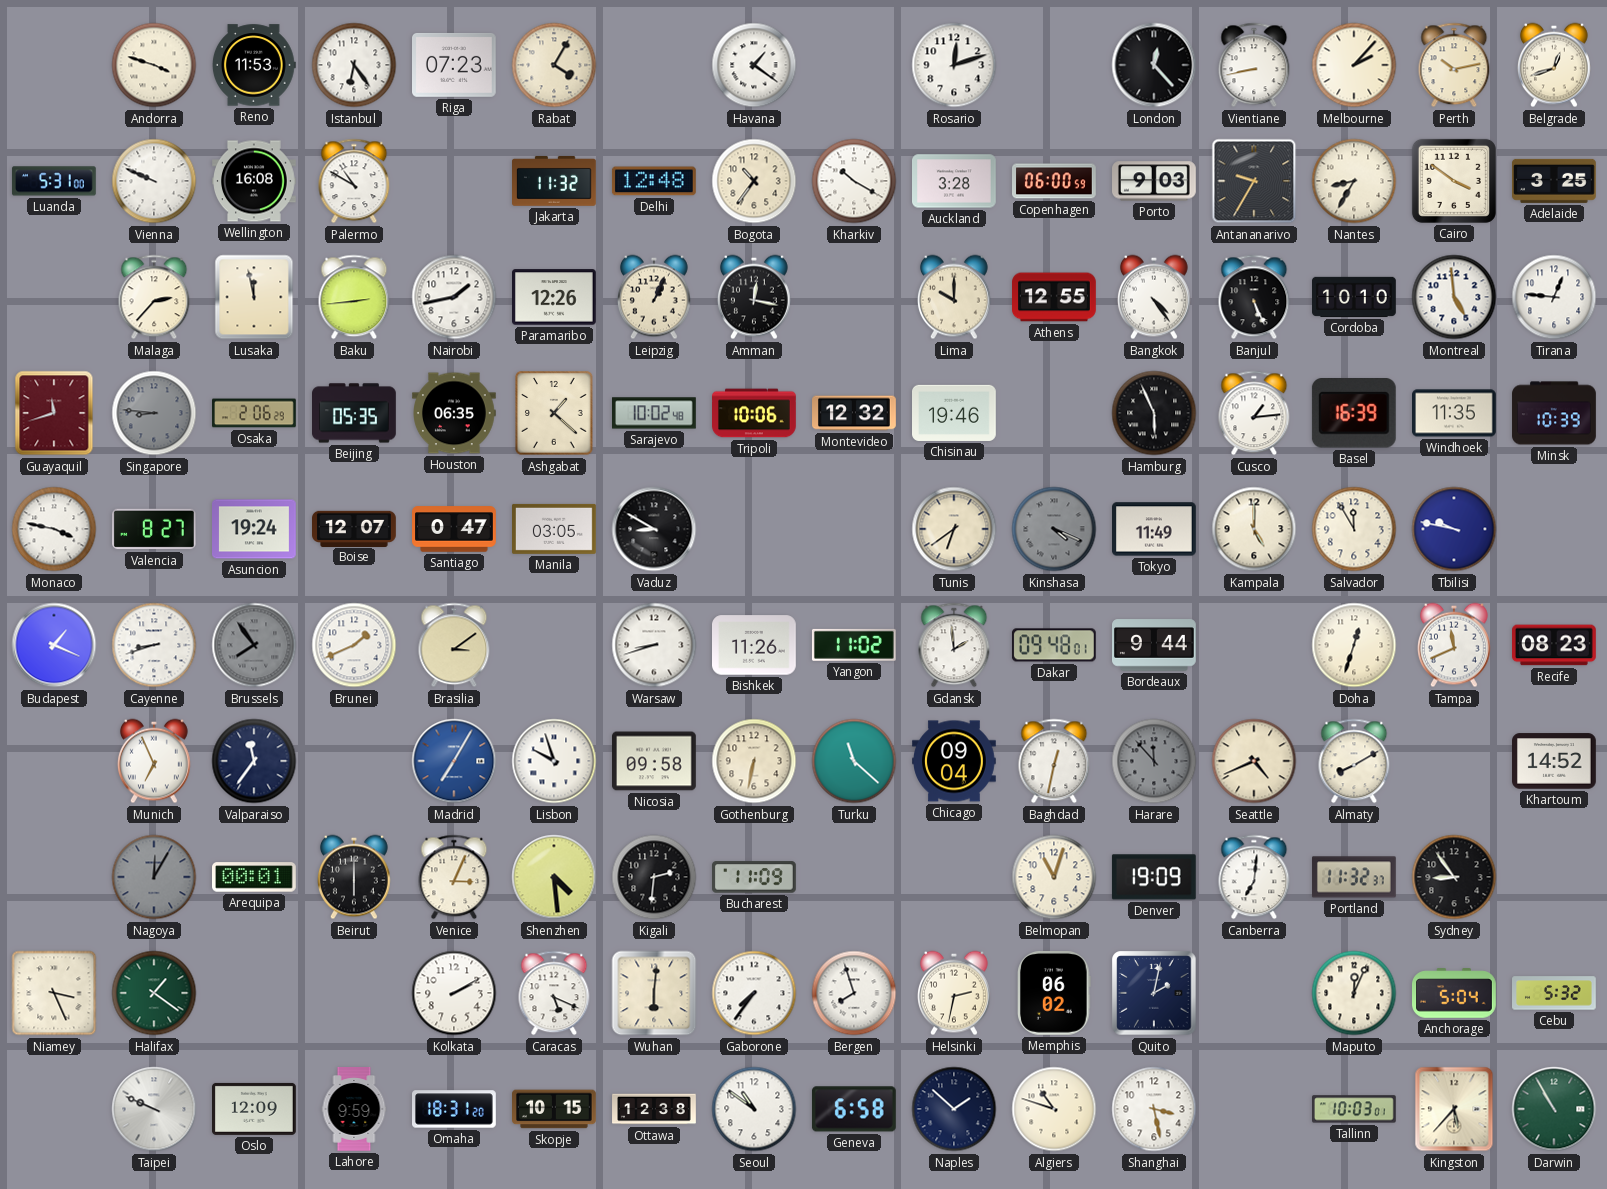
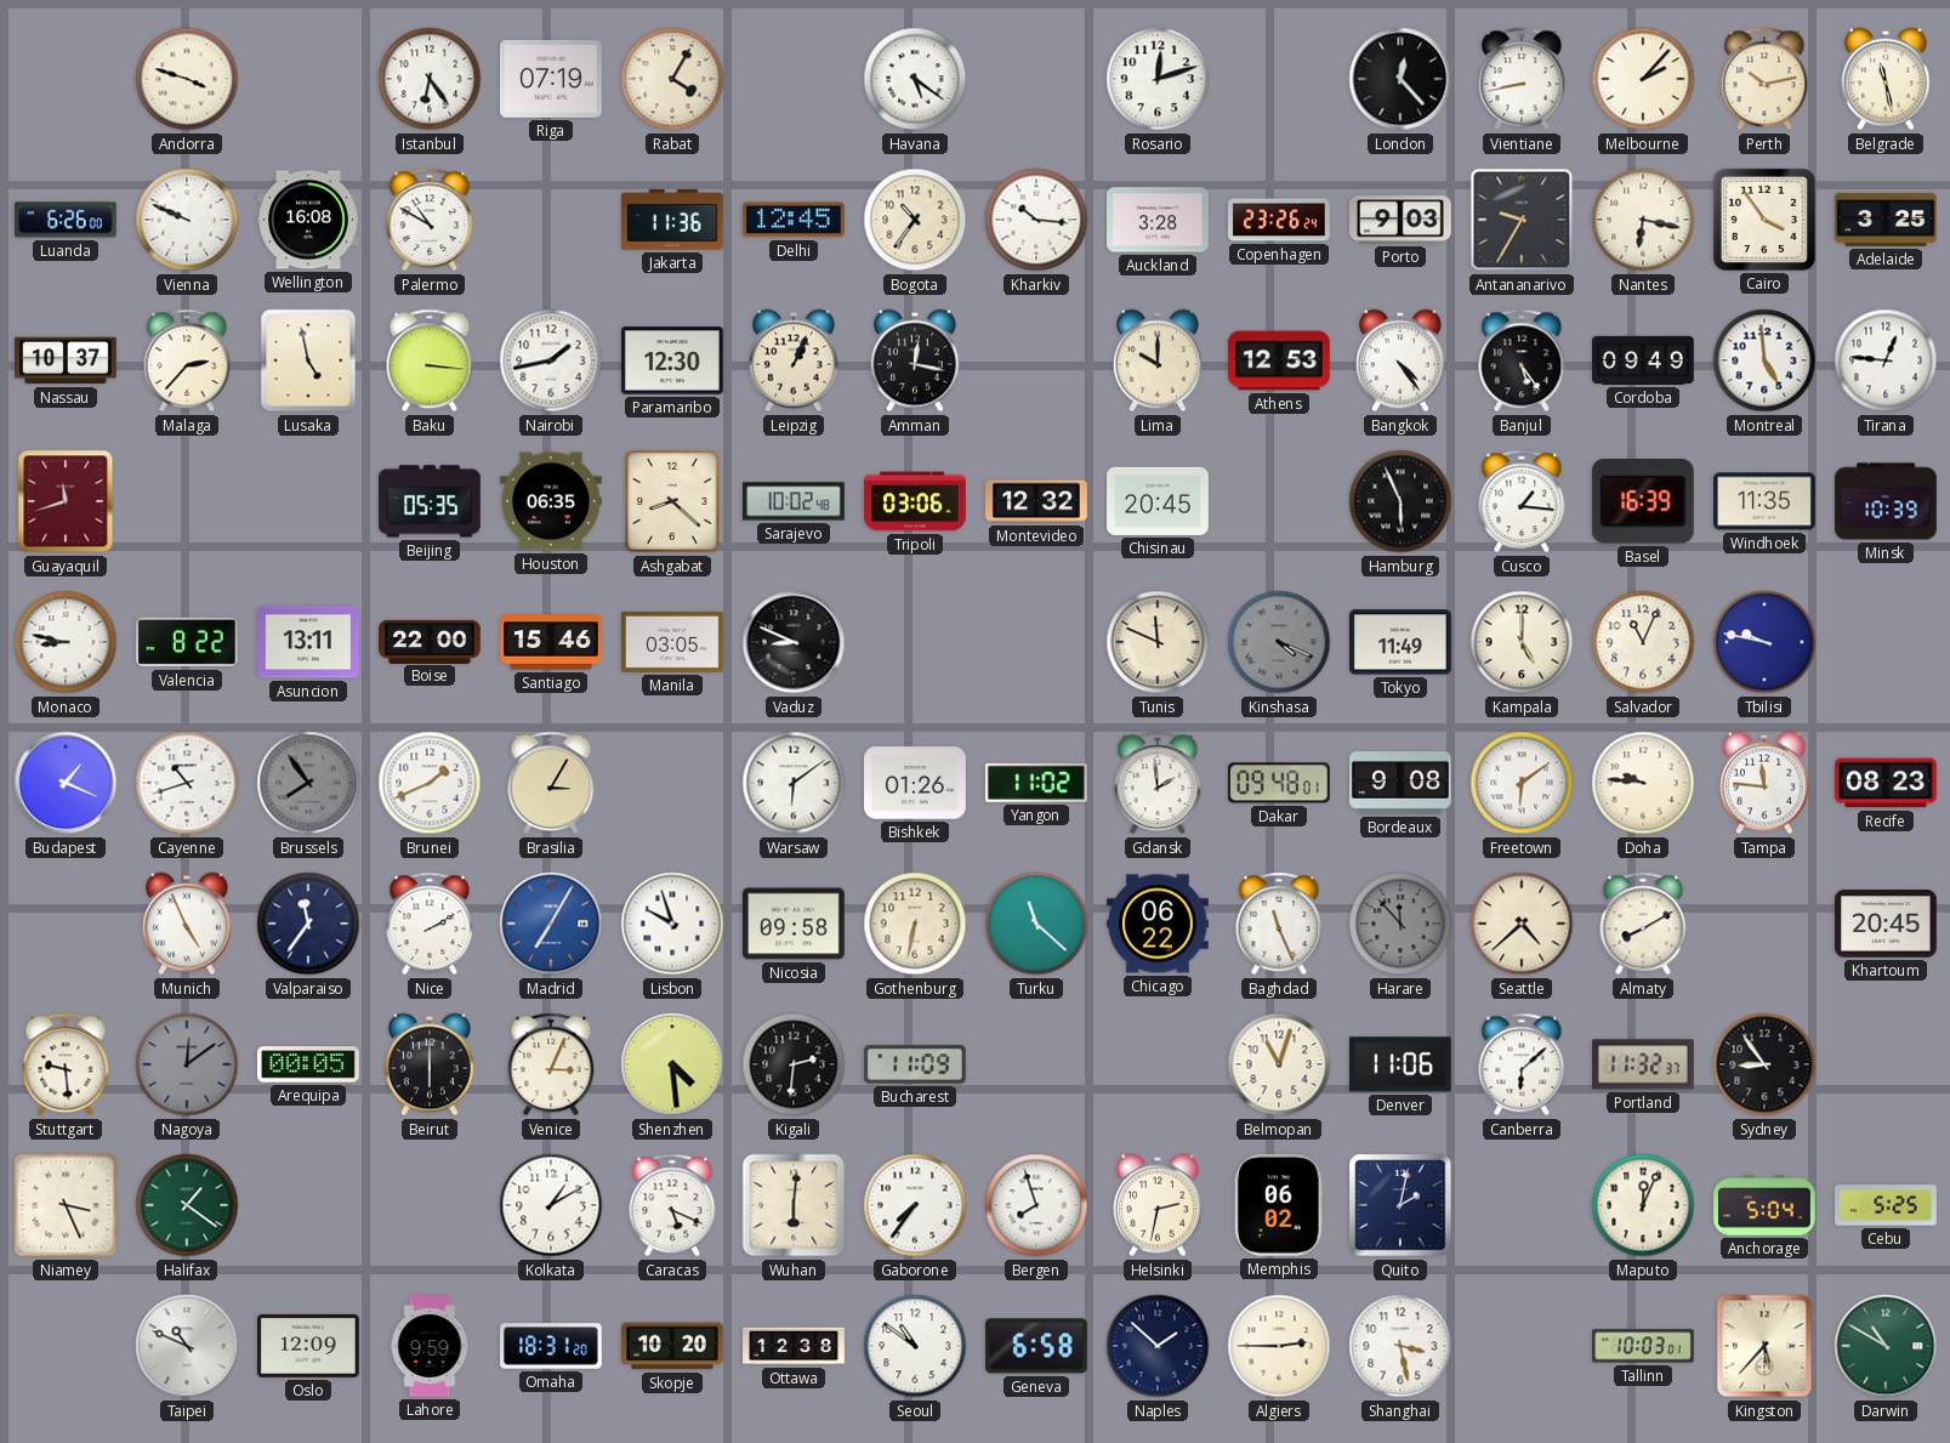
Reno: 11:53 -> none
Riga: 07:23 -> 07:19
Havana: 1:21 -> 5:21
Belgrade: 12:42 -> 11:28
Luanda: 5:31 -> 6:26
Jakarta: 11:32 -> 11:36
Delhi: 12:48 -> 12:45
Kharkiv: 10:20 -> 10:16
Copenhagen: 06:00 -> 23:26
Nantes: 8:35 -> 6:17
Cairo: 3:51 -> 3:54
Nassau: none -> 10:37
Lusaka: 11:58 -> 4:58
Baku: 2:44 -> 3:16
Paramaribo: 12:26 -> 12:30
Athens: 12:55 -> 12:53
Banjul: 5:26 -> 5:24
Cordoba: 10:10 -> 09:49
Singapore: 8:46 -> none
Osaka: 2:06 -> none
Ashgabat: 1:22 -> 8:22
Tripoli: 10:06 -> 03:06
Chisinau: 19:46 -> 20:45
Cusco: 1:14 -> 1:16
Monaco: 3:47 -> 8:47
Valencia: 8:27 -> 8:22
Asuncion: 19:24 -> 13:11
Boise: 12:07 -> 22:00
Santiago: 0:47 -> 15:46
Vaduz: 8:50 -> 8:49
Tunis: 6:39 -> 11:49
Salvador: 11:55 -> 11:04
Cayenne: 8:42 -> 10:42
Brasilia: 3:09 -> 3:05
Warsaw: 8:42 -> 6:09
Bishkek: 11:26 -> 01:26
Bordeaux: 9:44 -> 9:08
Freetown: none -> 6:09
Doha: 12:33 -> 9:46
Tampa: 11:41 -> 11:46
Munich: 6:56 -> 4:56
Nice: none -> 2:10
Chicago: 09:04 -> 06:22
Baghdad: 12:32 -> 11:26
Seattle: 4:41 -> 4:38
Khartoum: 14:52 -> 20:45
Stuttgart: none -> 9:29
Nagoya: 12:05 -> 12:09
Arequipa: 00:01 -> 00:05
Denver: 19:09 -> 11:06
Canberra: 7:01 -> 6:08
Kolkata: 2:10 -> 1:10
Cebu: 5:32 -> 5:25
Taipei: 9:49 -> 10:49
Skopje: 10:15 -> 10:20
Algiers: 10:48 -> 2:45
Darwin: 10:55 -> 10:50
